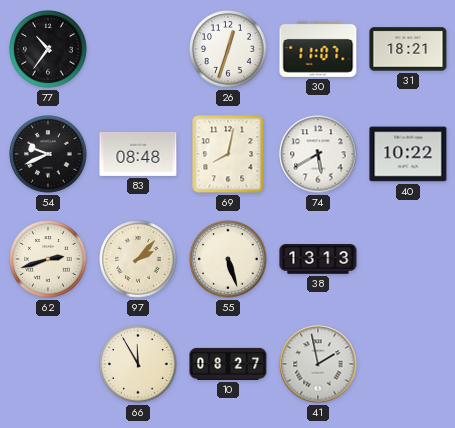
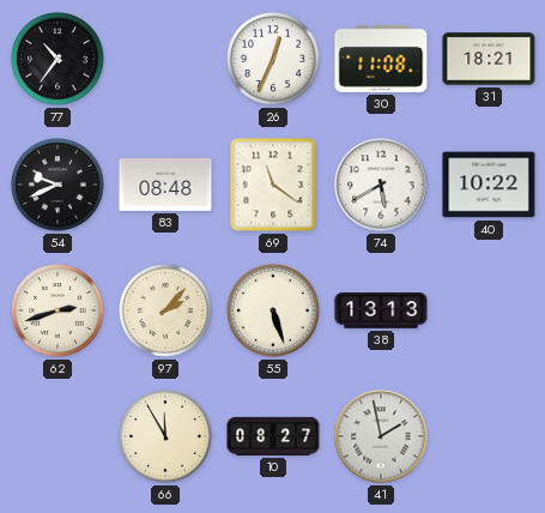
26: 12:33 -> 12:34
30: 11:07 -> 11:08
69: 8:02 -> 11:21
